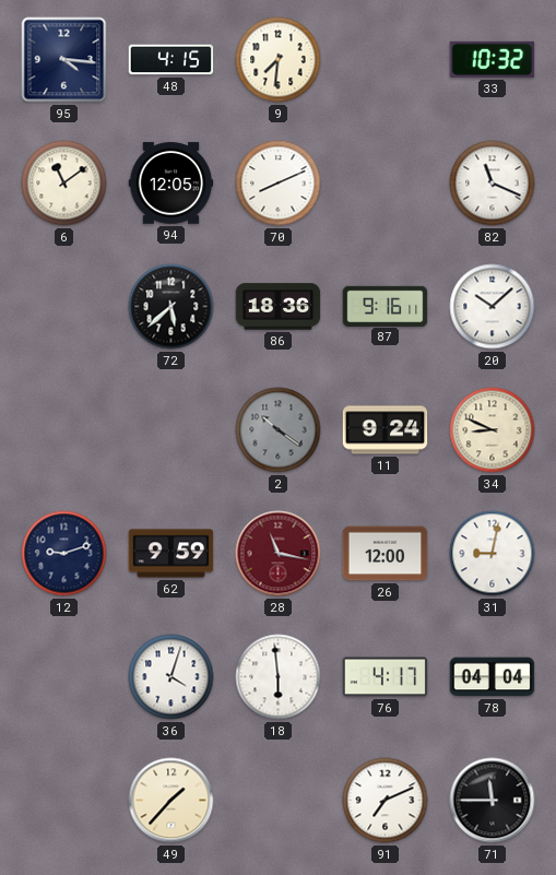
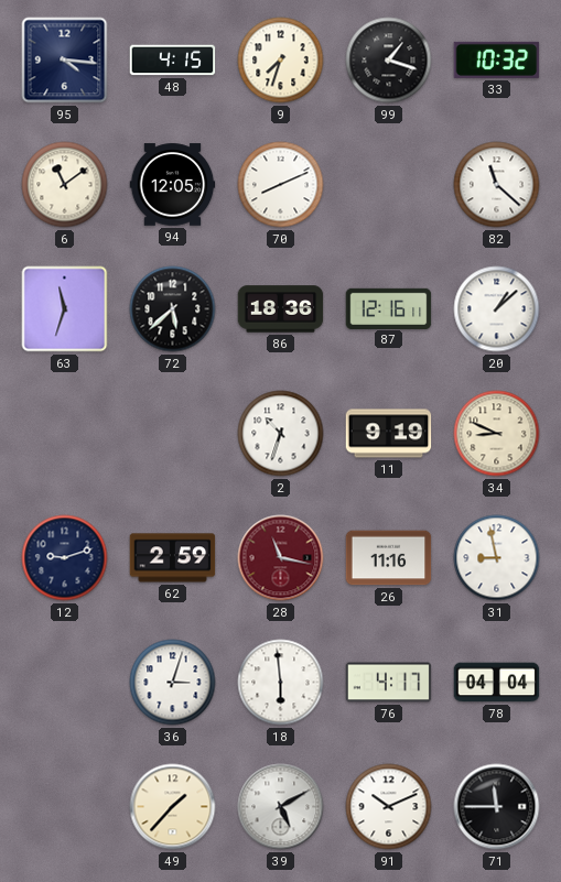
9: 7:31 -> 7:33
99: none -> 1:18
82: 11:19 -> 11:22
63: none -> 11:33
87: 9:16 -> 12:16
20: 10:08 -> 1:08
2: 10:21 -> 10:33
2 dial: grey -> white
11: 9:24 -> 9:19
62: 9:59 -> 2:59
26: 12:00 -> 11:16
31: 9:02 -> 8:58
36: 4:03 -> 3:03
39: none -> 5:10
91: 7:11 -> 10:11
